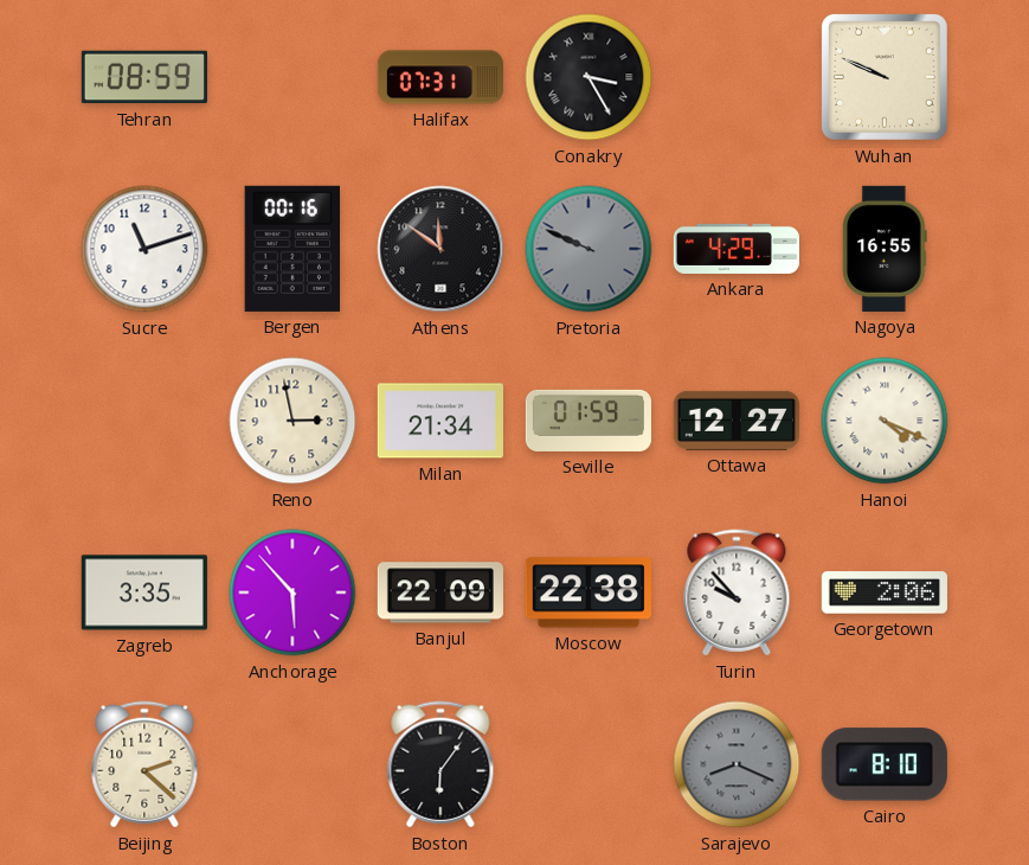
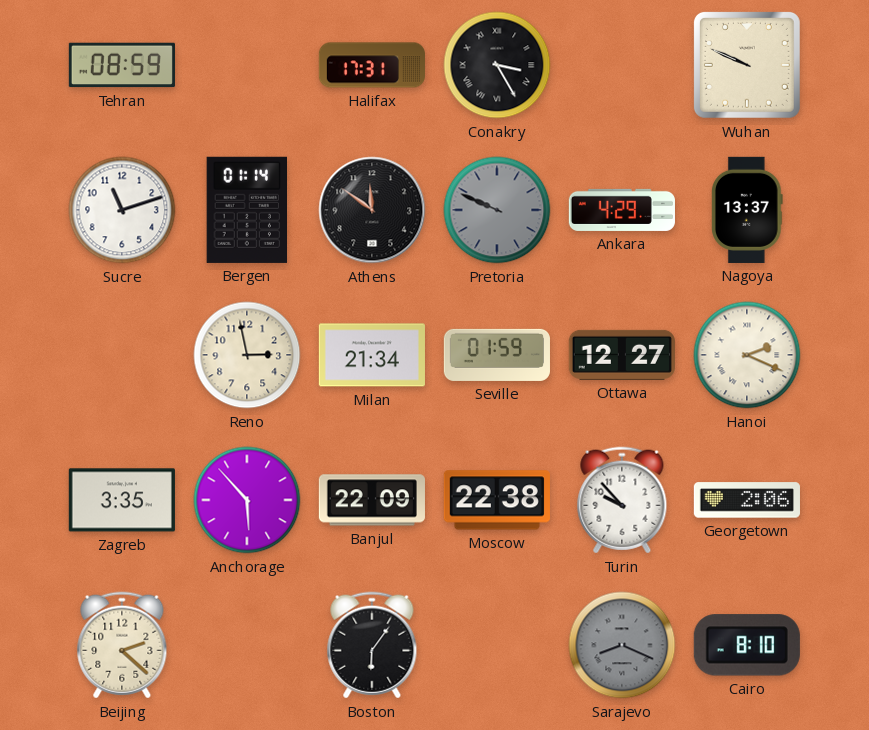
Halifax: 07:31 -> 17:31
Bergen: 00:16 -> 01:14
Nagoya: 16:55 -> 13:37
Hanoi: 4:19 -> 2:19
